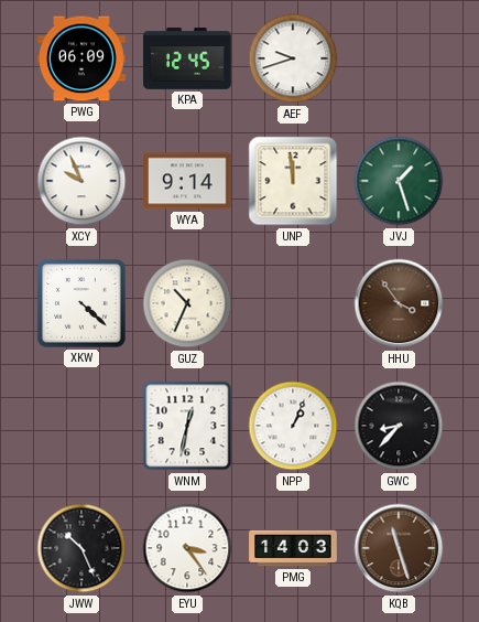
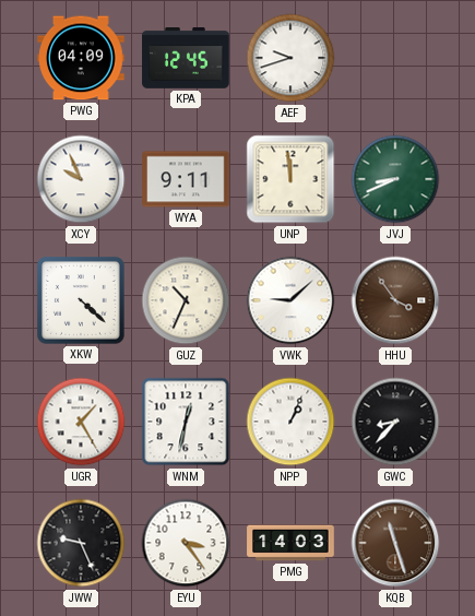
PWG: 06:09 -> 04:09
WYA: 9:14 -> 9:11
JVJ: 1:27 -> 8:41
VWK: none -> 9:08
UGR: none -> 1:25
JWW: 10:26 -> 9:26
